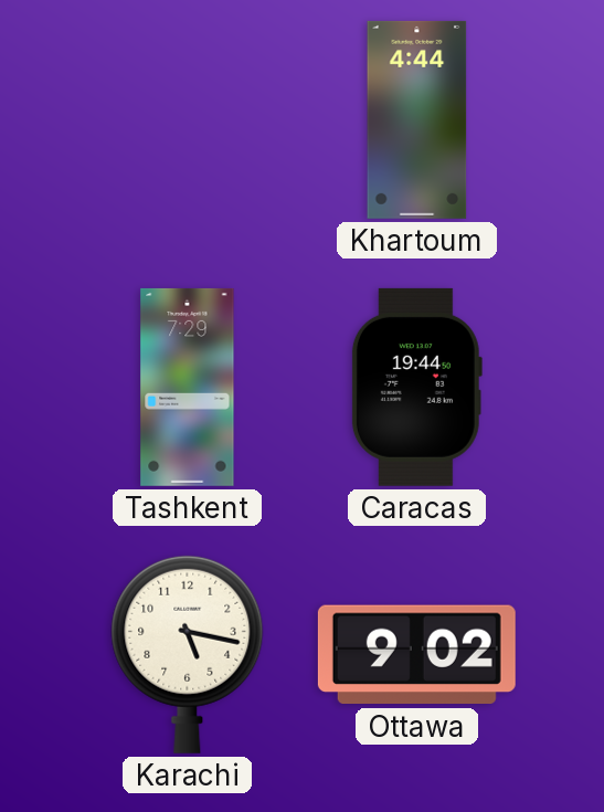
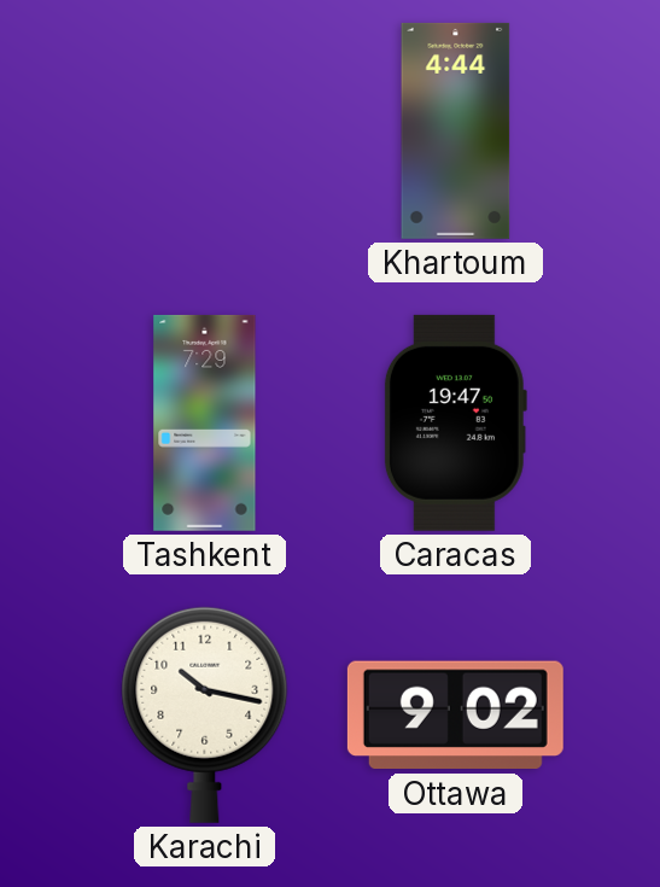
Caracas: 19:44 -> 19:47
Karachi: 5:17 -> 10:17
